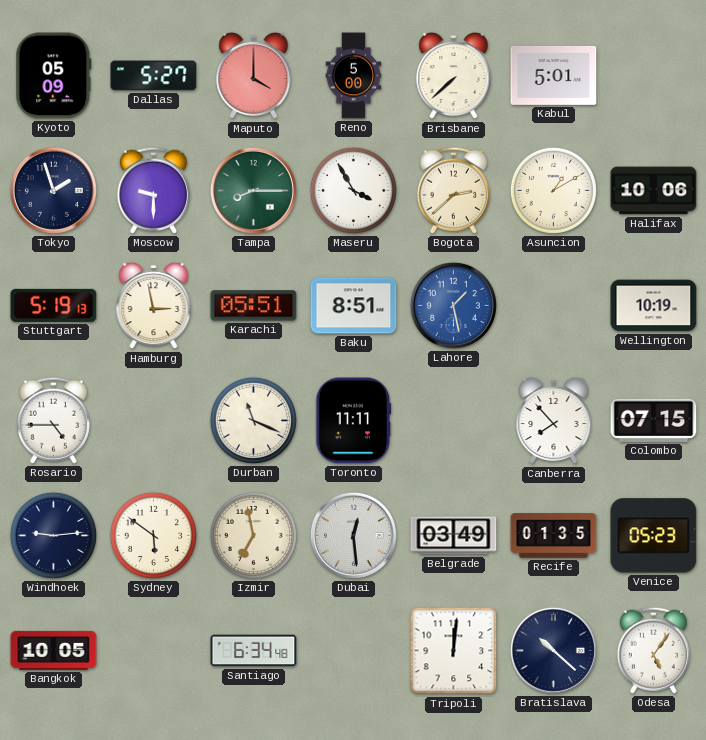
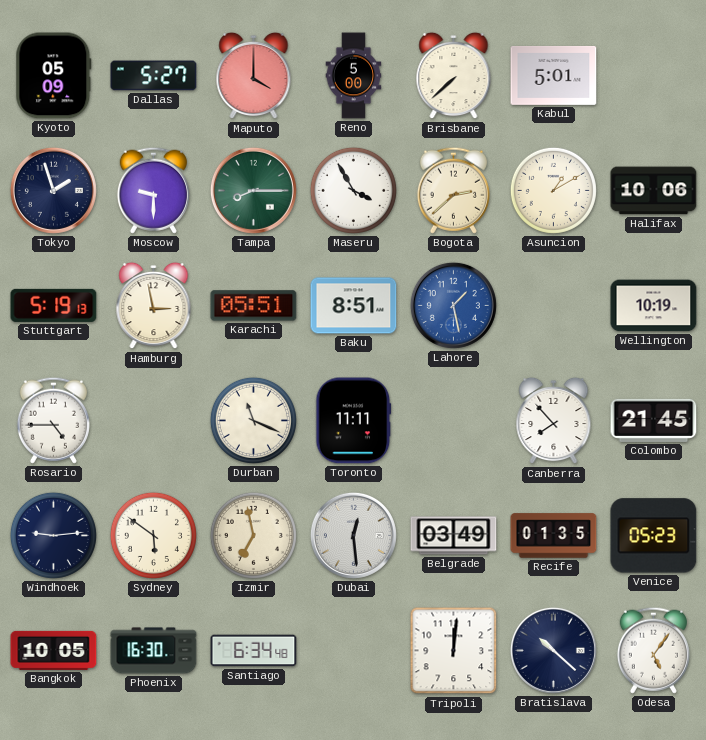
Colombo: 07:15 -> 21:45
Phoenix: none -> 16:30
